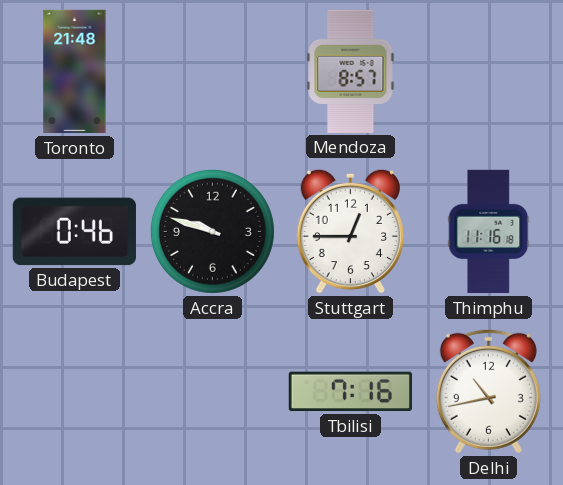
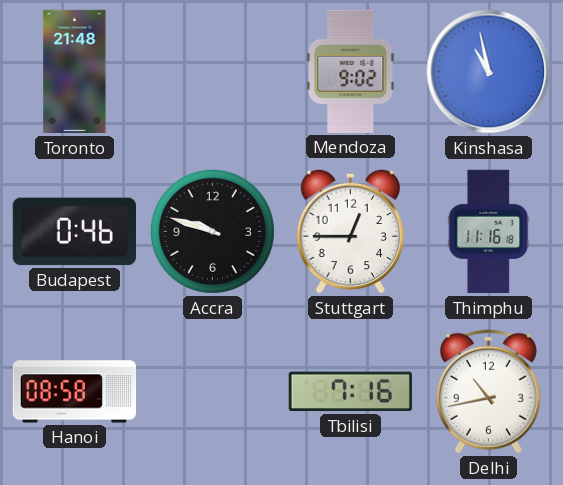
Mendoza: 8:57 -> 9:02
Kinshasa: none -> 10:58
Hanoi: none -> 08:58
